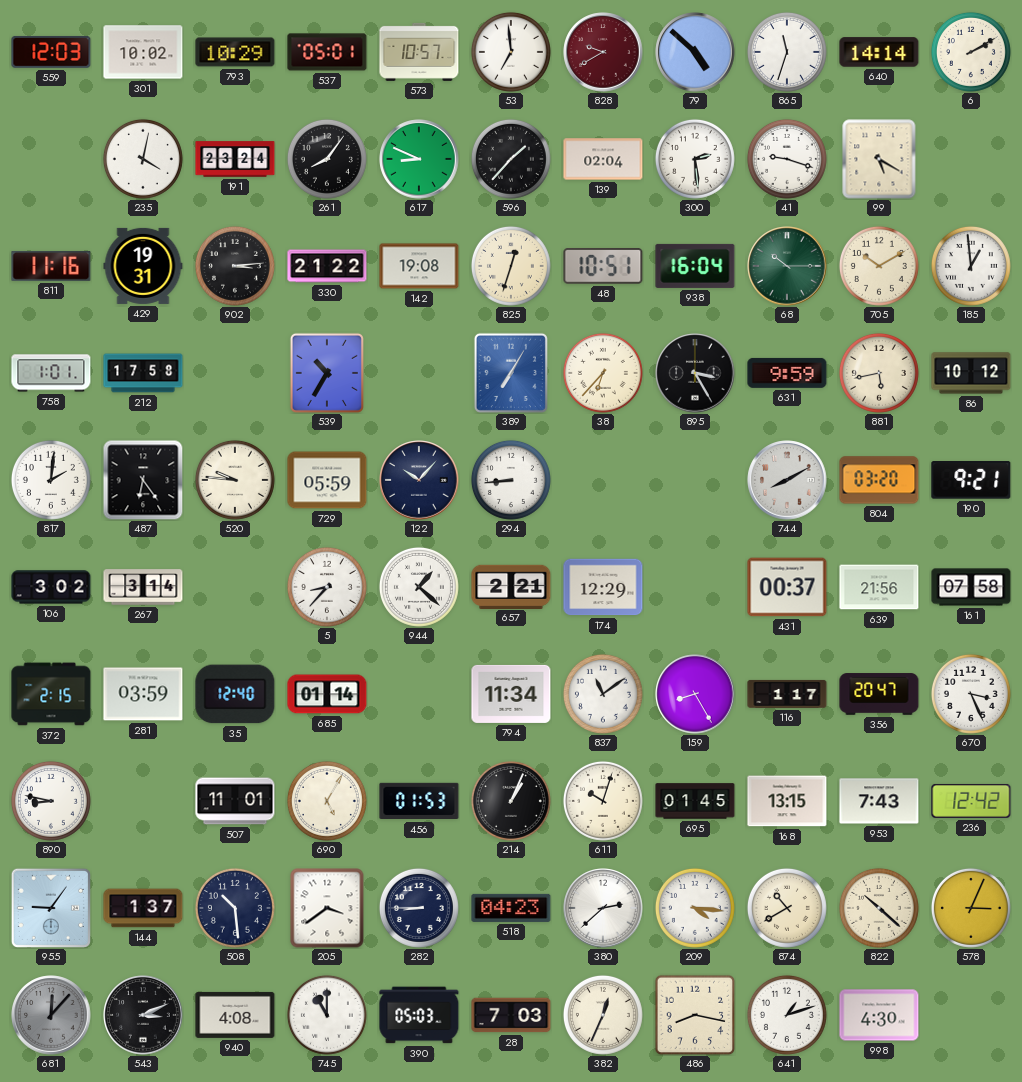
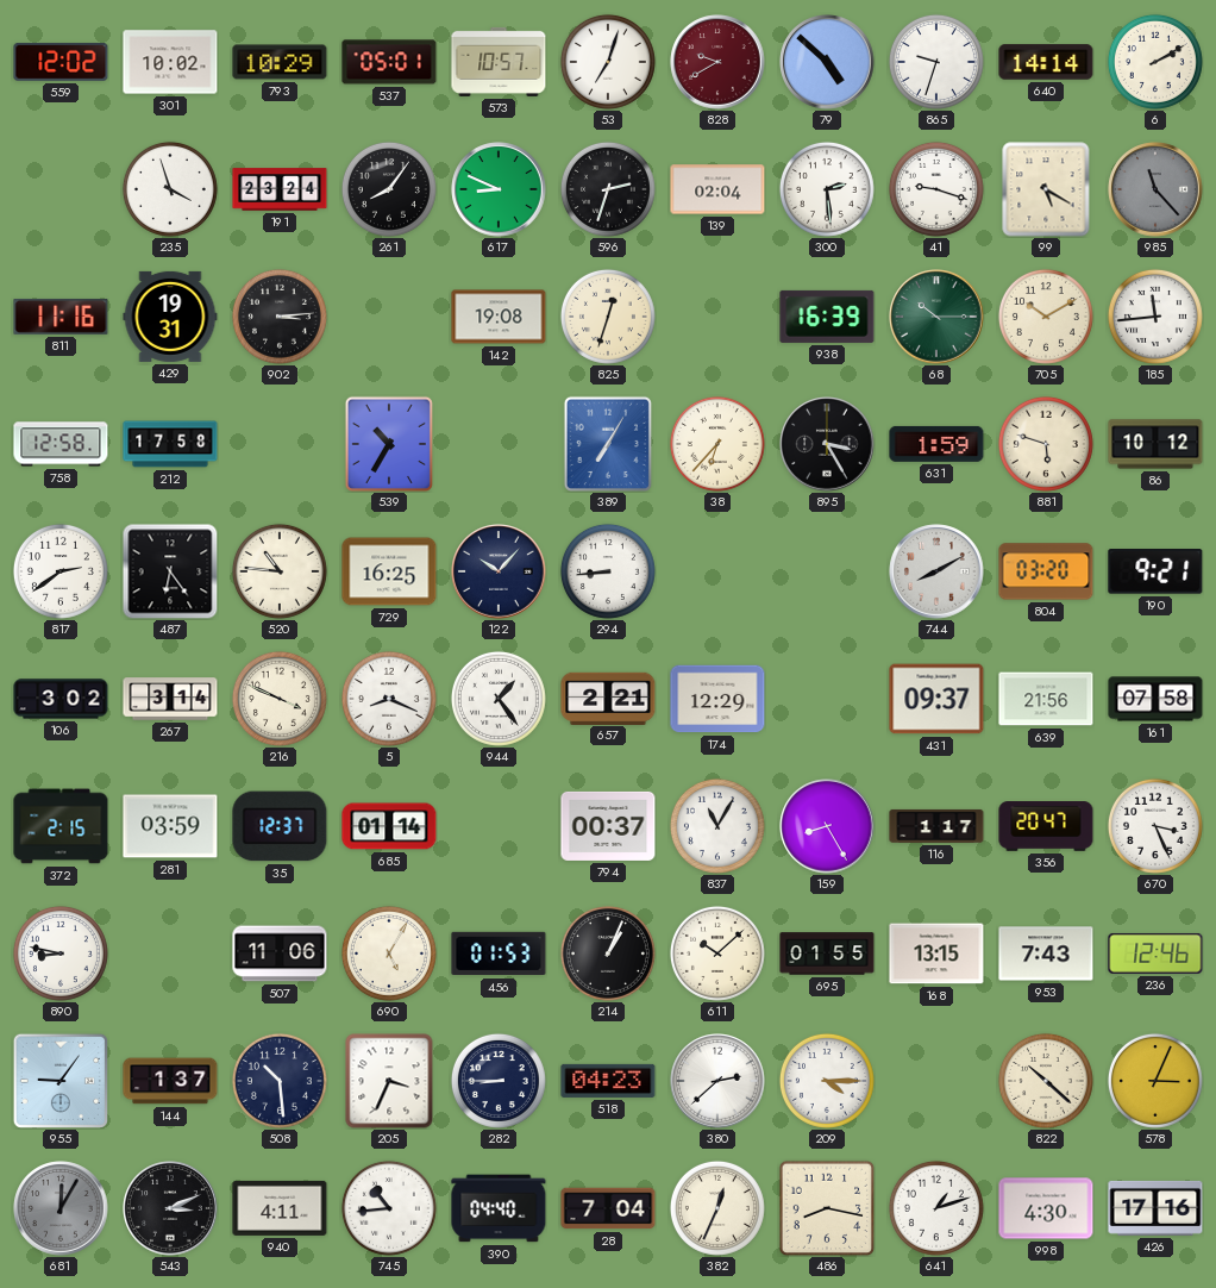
559: 12:03 -> 12:02
53: 6:59 -> 7:03
865: 11:33 -> 9:33
235: 4:02 -> 3:57
596: 1:37 -> 2:33
985: none -> 11:23
330: 21:22 -> none
48: 10:51 -> none
938: 16:04 -> 16:39
185: 12:59 -> 11:44
758: 1:01 -> 12:58
631: 9:59 -> 1:59
881: 5:43 -> 5:48
817: 2:01 -> 2:39
520: 9:46 -> 10:46
729: 05:59 -> 16:25
216: none -> 3:49
5: 8:37 -> 8:19
944: 1:22 -> 1:24
431: 00:37 -> 09:37
35: 12:40 -> 12:37
794: 11:34 -> 00:37
837: 11:09 -> 11:05
507: 11:01 -> 11:06
611: 10:03 -> 10:08
695: 01:45 -> 01:55
236: 12:42 -> 12:46
205: 3:39 -> 3:34
209: 4:16 -> 4:15
874: 10:40 -> none
681: 12:07 -> 12:05
940: 4:08 -> 4:11
745: 11:00 -> 10:44
390: 05:03 -> 04:40
28: 7:03 -> 7:04
426: none -> 17:16
